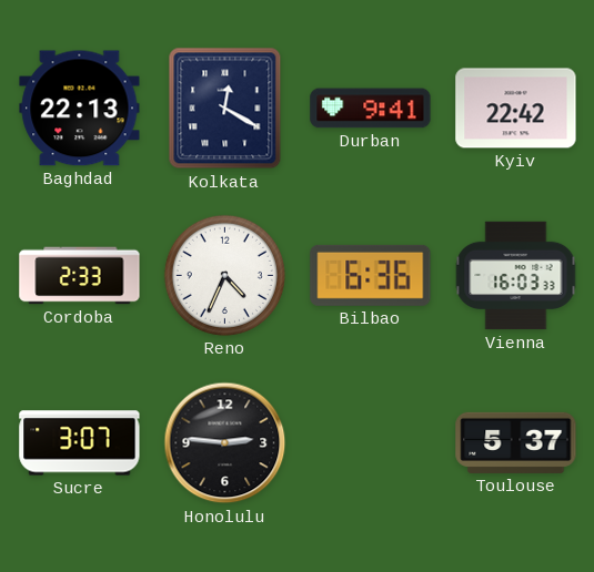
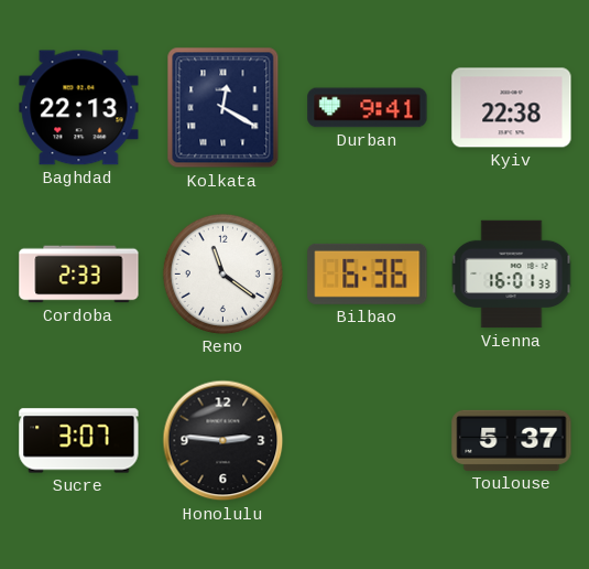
Kyiv: 22:42 -> 22:38
Reno: 4:34 -> 11:21
Vienna: 16:03 -> 16:01
